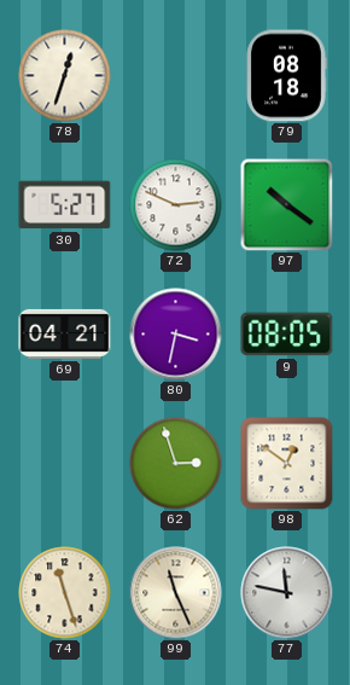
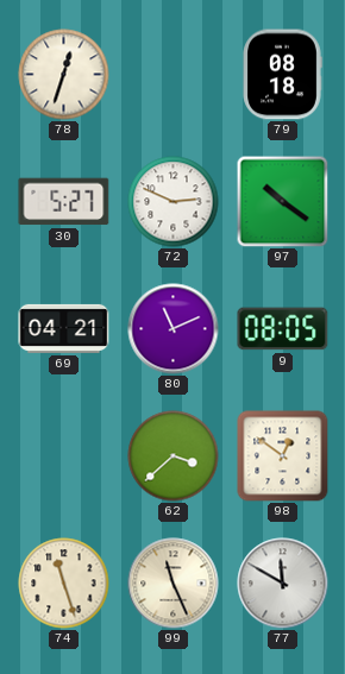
80: 3:32 -> 11:11
62: 2:57 -> 3:38
77: 11:47 -> 11:50
